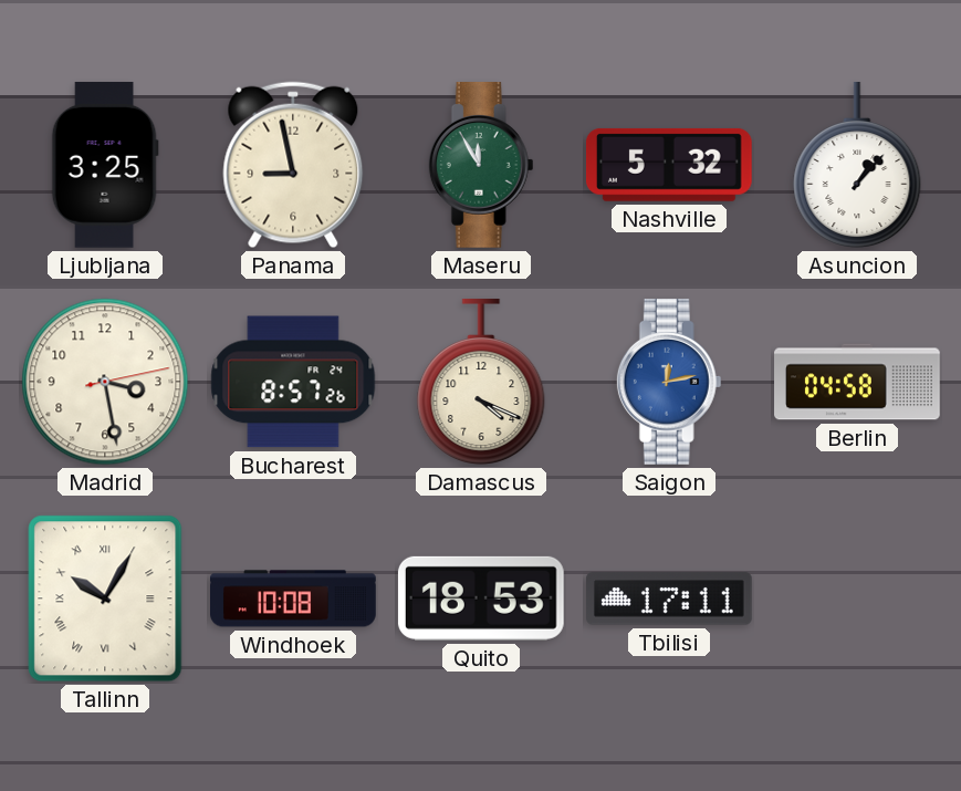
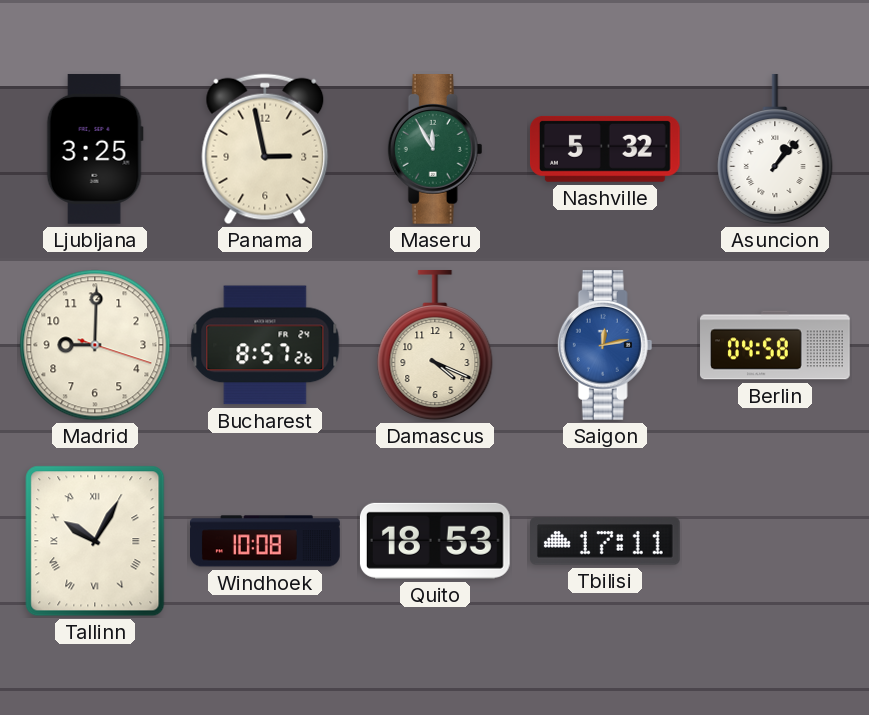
Panama: 8:58 -> 2:58
Madrid: 3:28 -> 9:00
